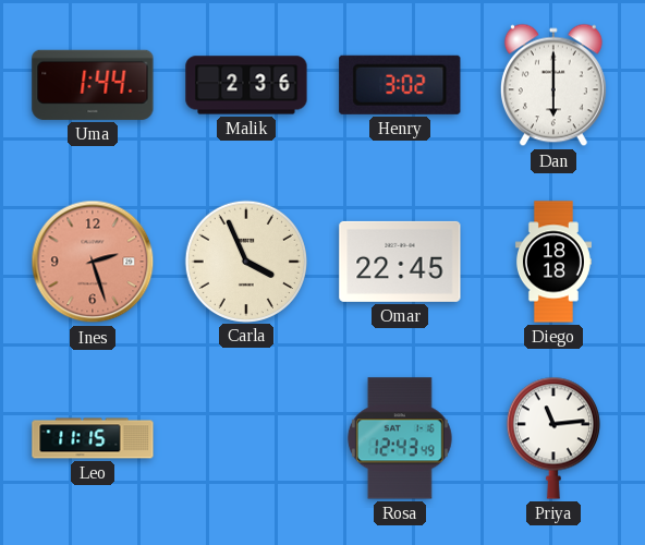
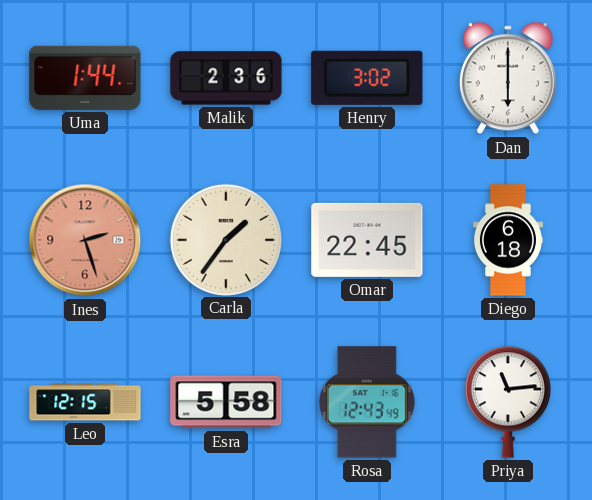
Carla: 3:56 -> 1:36
Diego: 18:18 -> 6:18
Leo: 11:15 -> 12:15
Esra: none -> 5:58
